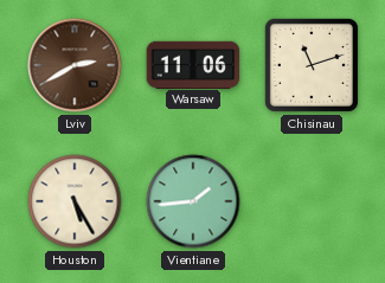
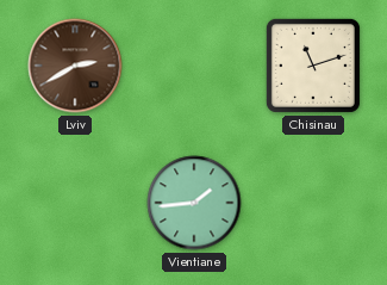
Warsaw: 11:06 -> none
Houston: 5:25 -> none
